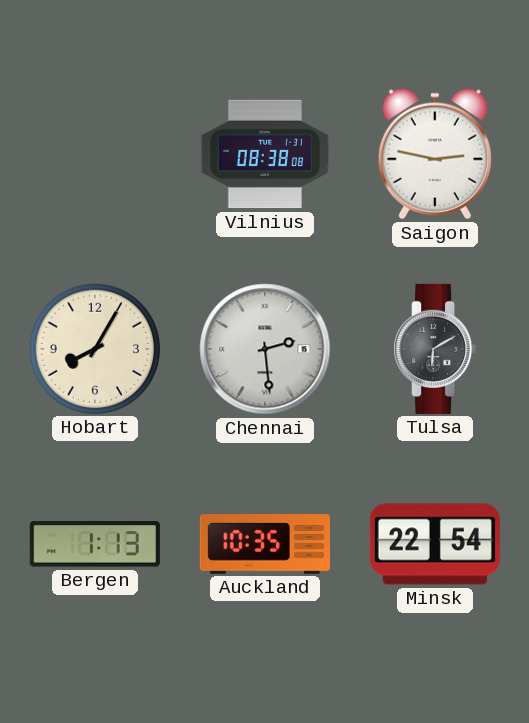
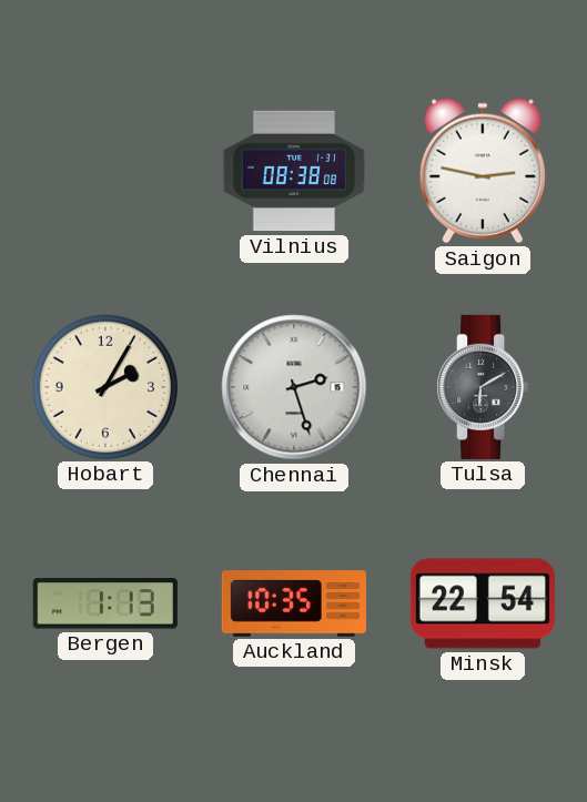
Hobart: 8:05 -> 2:05
Chennai: 2:29 -> 2:27
